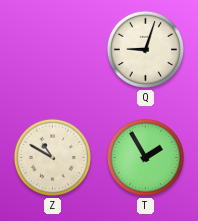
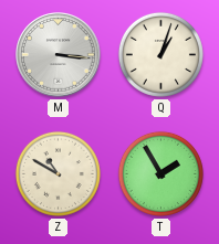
M: none -> 3:16
Q: 9:03 -> 1:03
